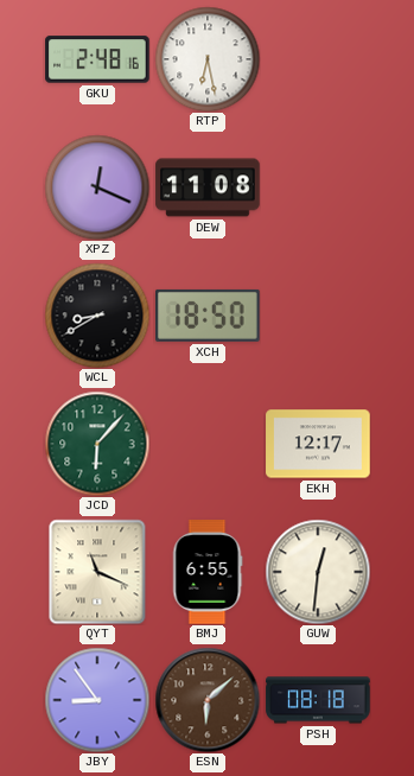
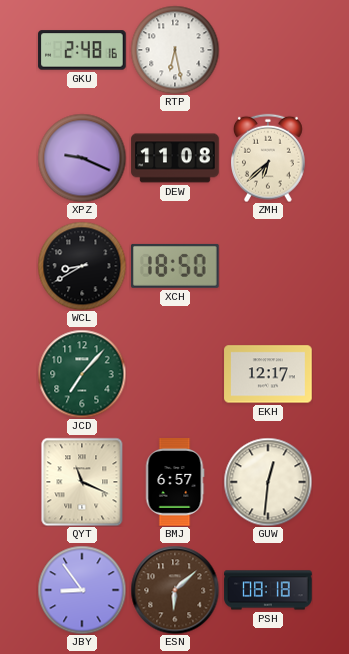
XPZ: 12:19 -> 9:19
ZMH: none -> 6:38
JCD: 6:07 -> 7:07
BMJ: 6:55 -> 6:57
